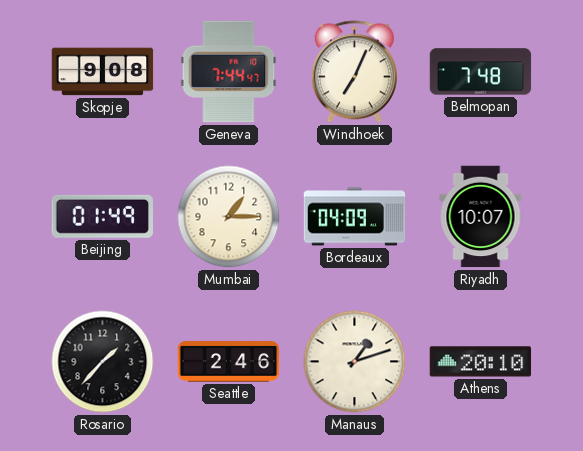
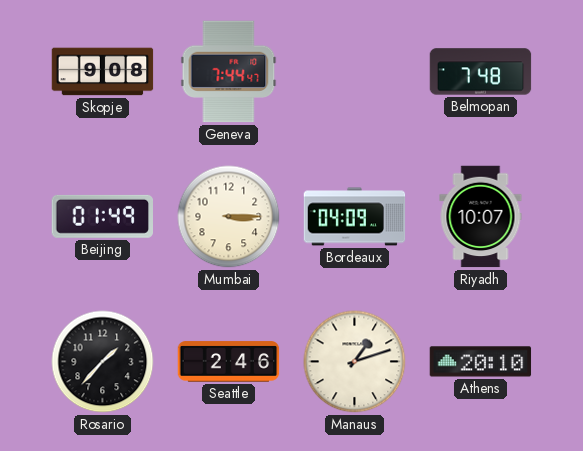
Windhoek: 7:04 -> none
Mumbai: 1:15 -> 3:15
